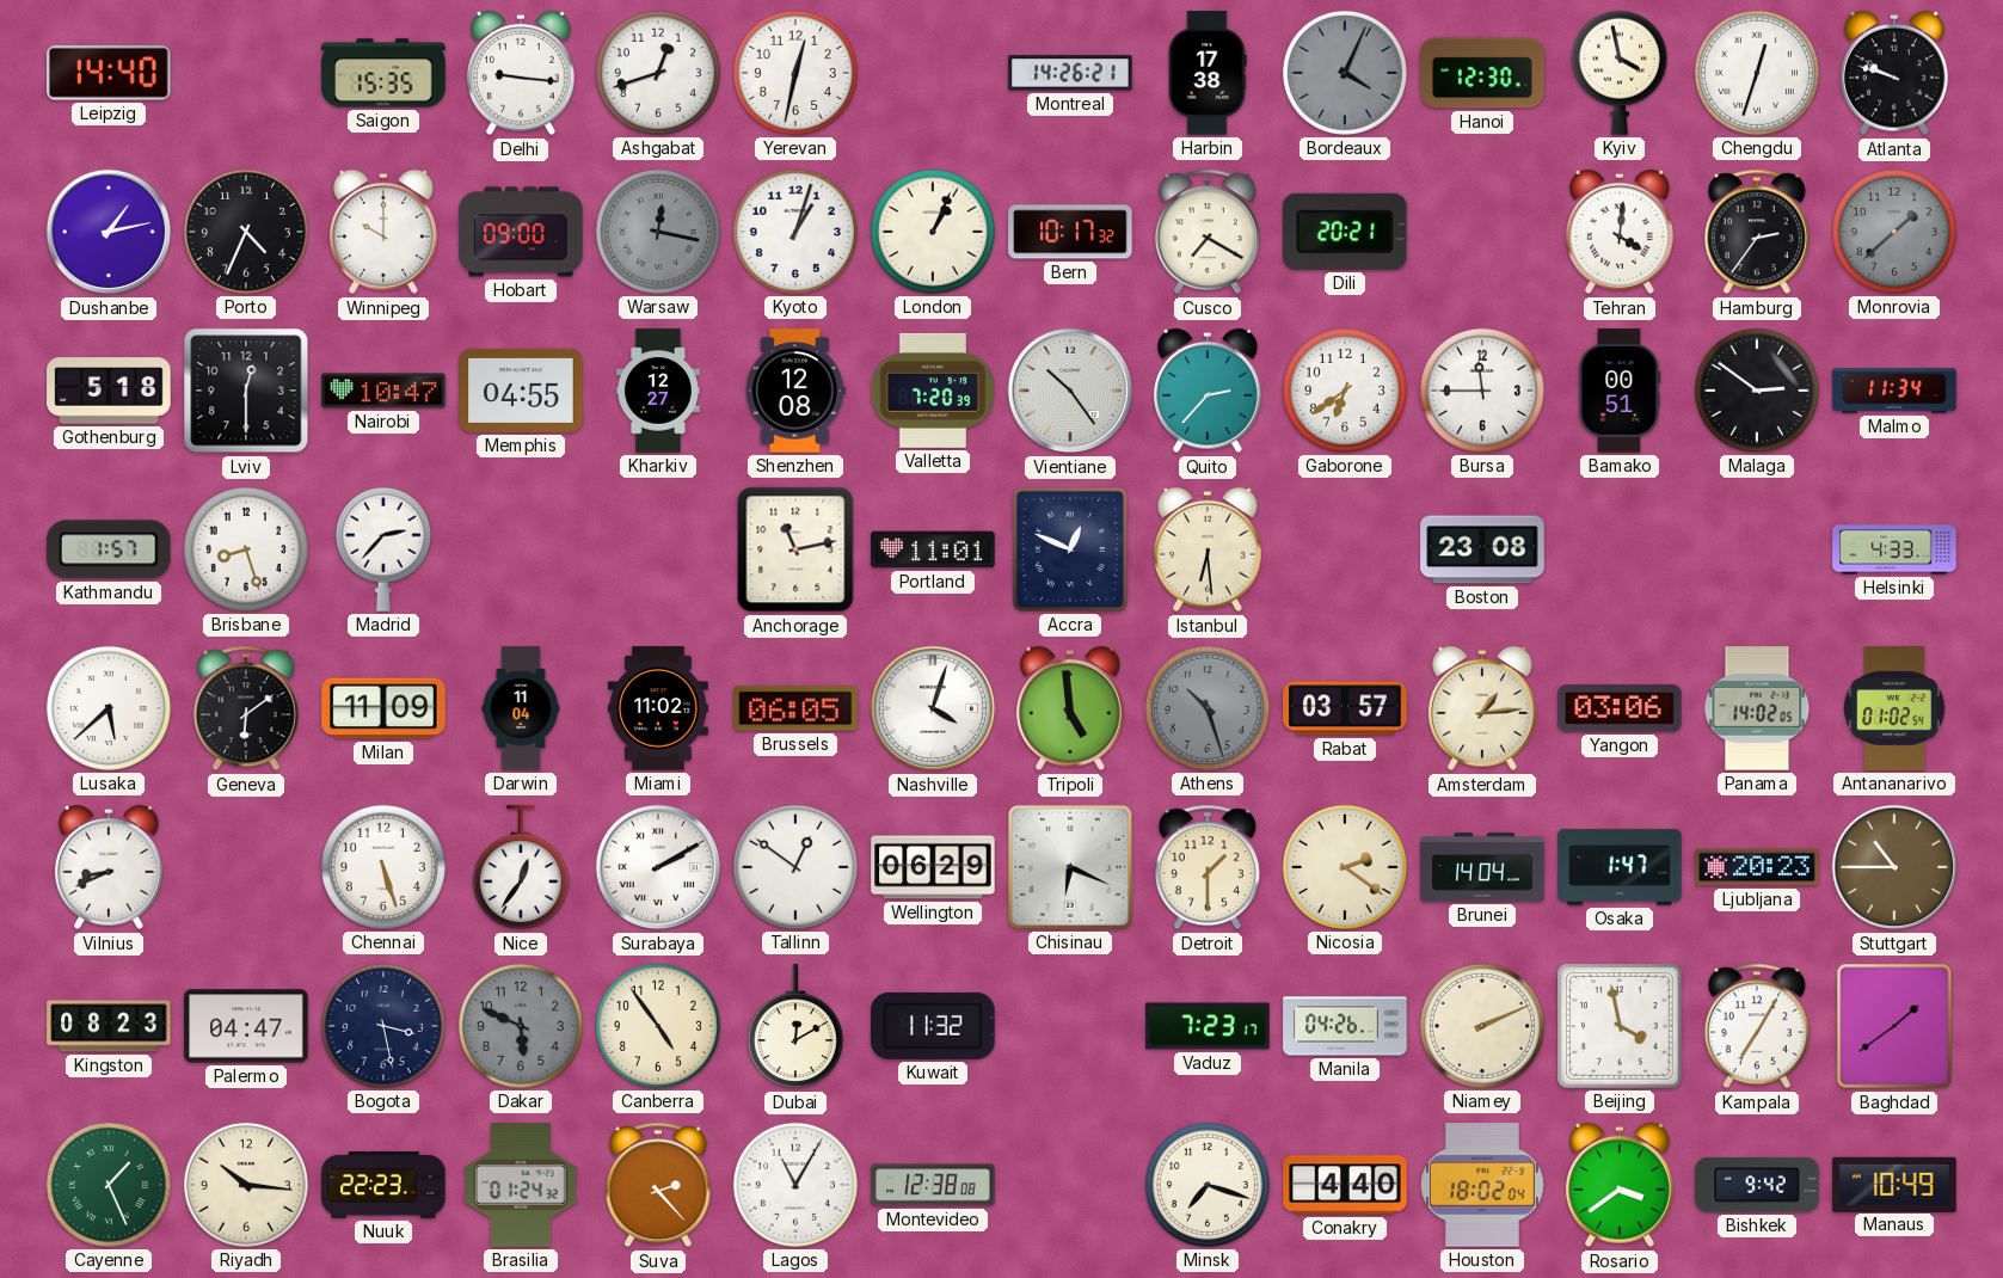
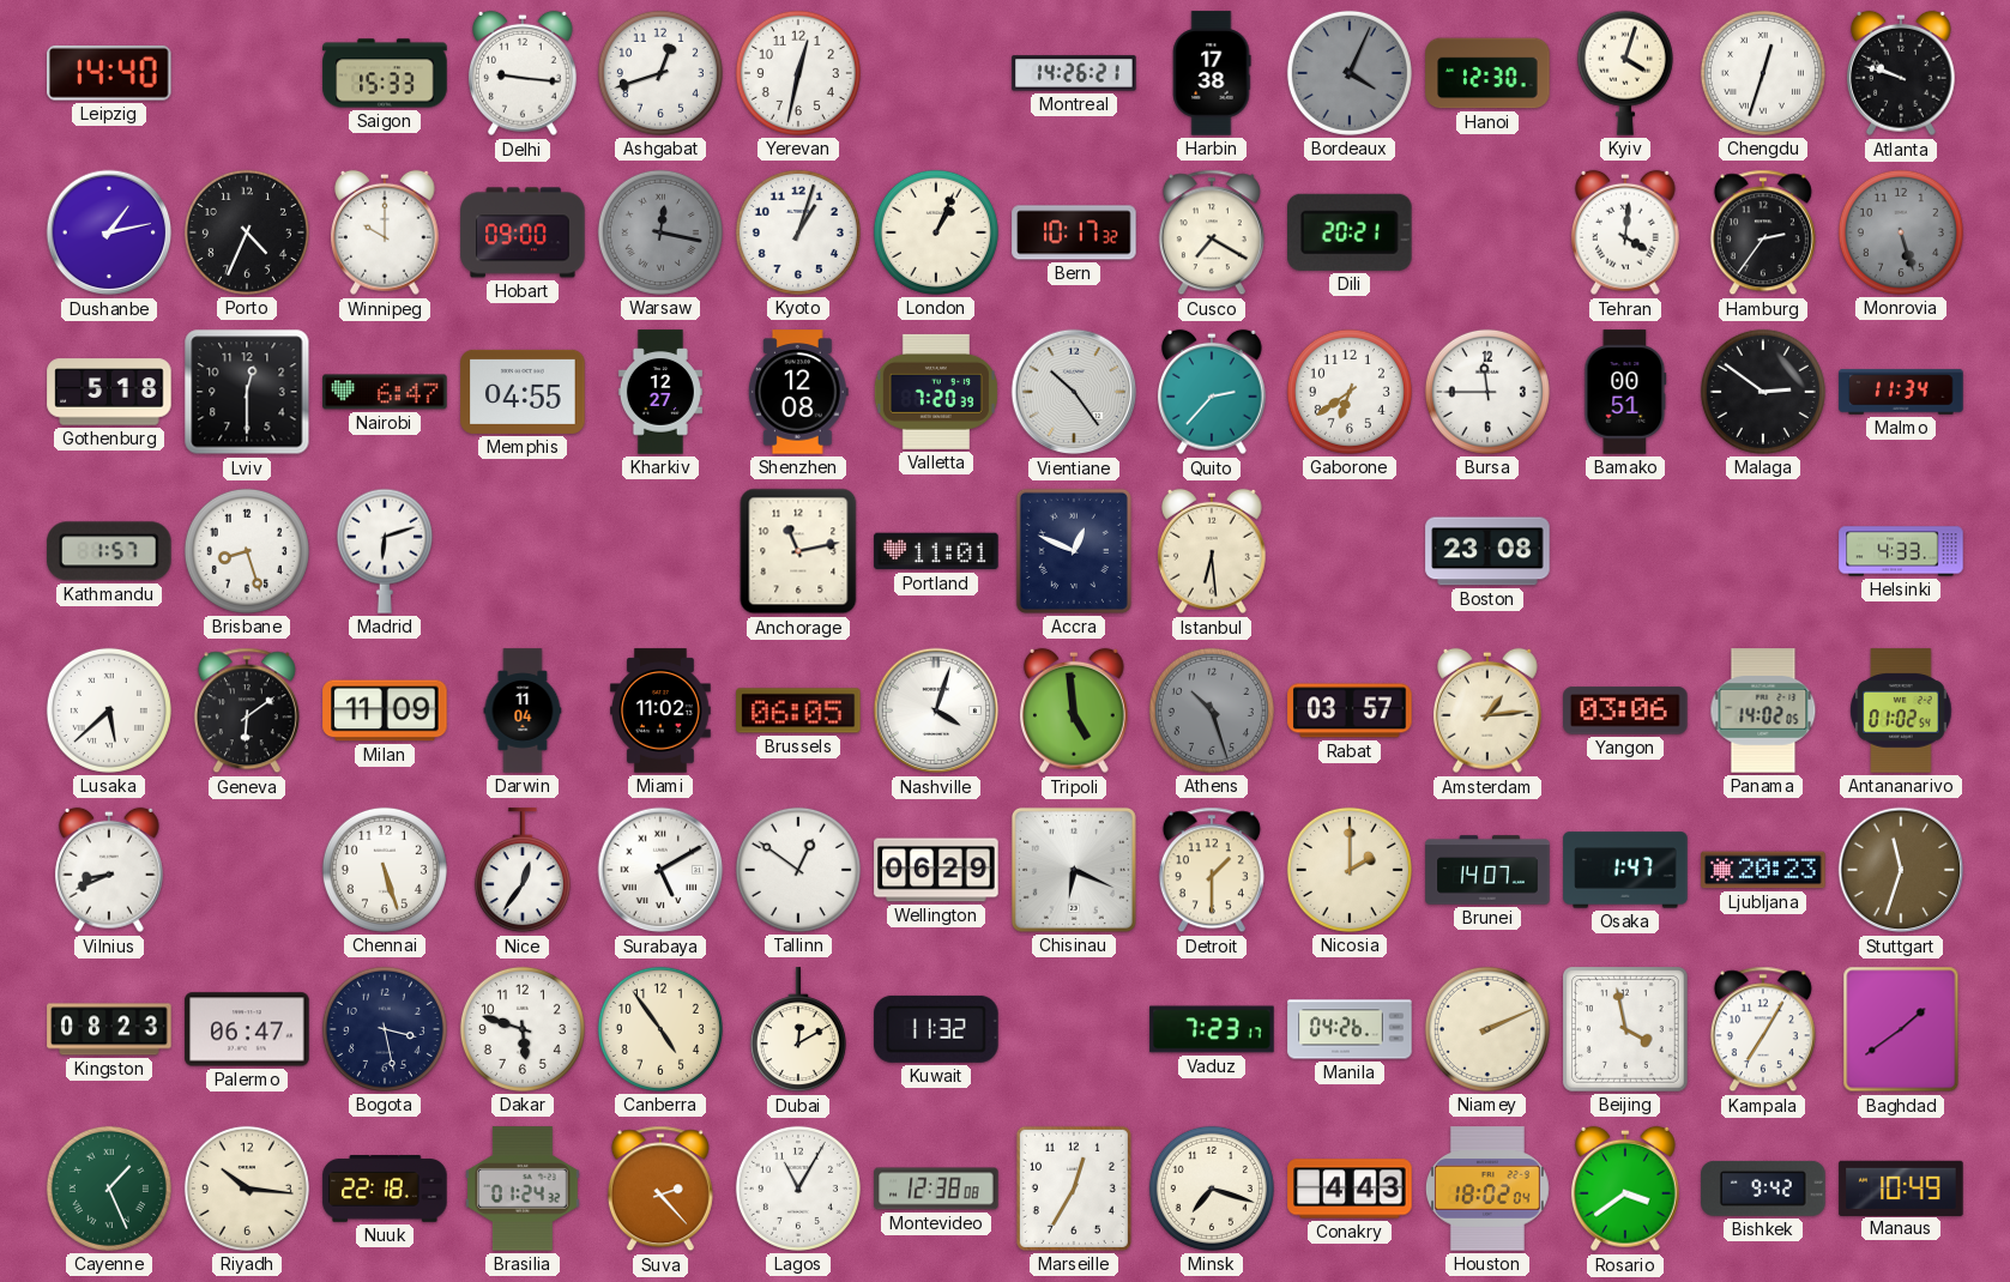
Saigon: 15:35 -> 15:33
Kyiv: 3:58 -> 4:03
Monrovia: 1:38 -> 5:27
Nairobi: 10:47 -> 6:47
Madrid: 2:37 -> 6:12
Surabaya: 2:10 -> 5:10
Nicosia: 2:21 -> 2:00
Brunei: 14:04 -> 14:07
Stuttgart: 10:45 -> 11:33
Palermo: 04:47 -> 06:47
Dakar: 5:49 -> 5:48
Dakar dial: grey -> white
Nuuk: 22:23 -> 22:18
Marseille: none -> 12:35
Conakry: 4:40 -> 4:43
